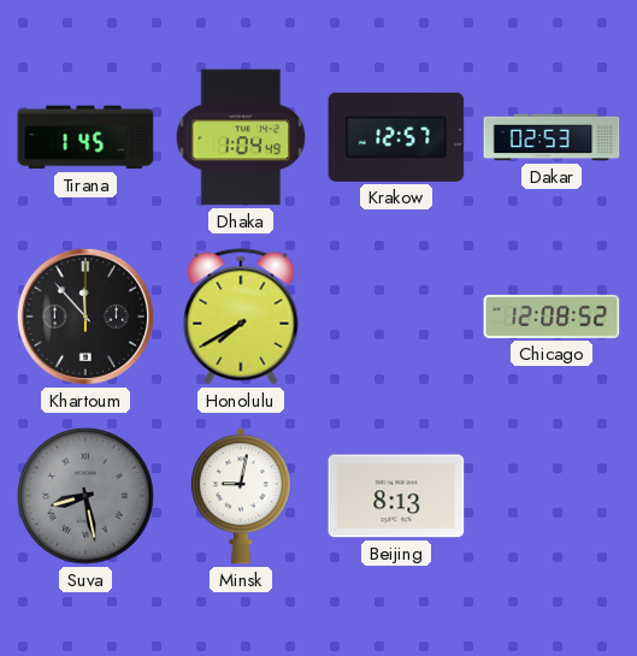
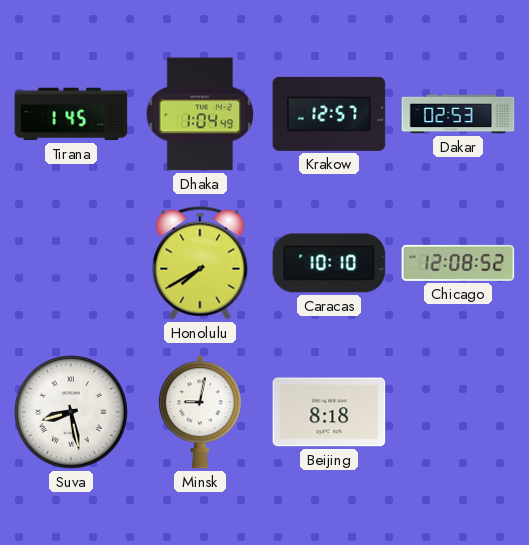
Khartoum: 11:53 -> none
Caracas: none -> 10:10
Suva dial: grey -> white
Beijing: 8:13 -> 8:18
